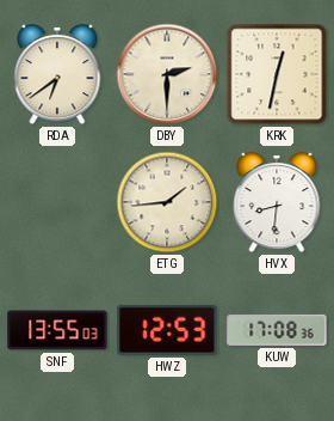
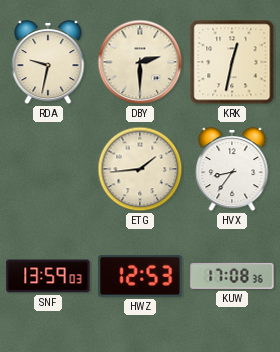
RDA: 6:39 -> 9:32
HVX: 8:31 -> 8:36
SNF: 13:55 -> 13:59
